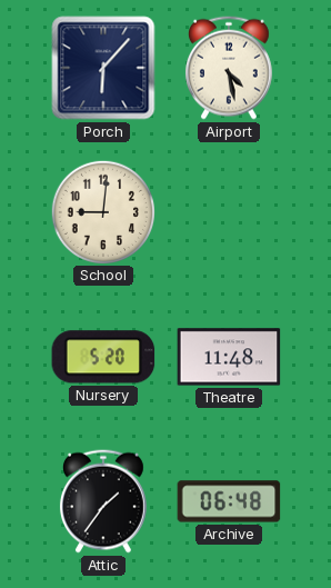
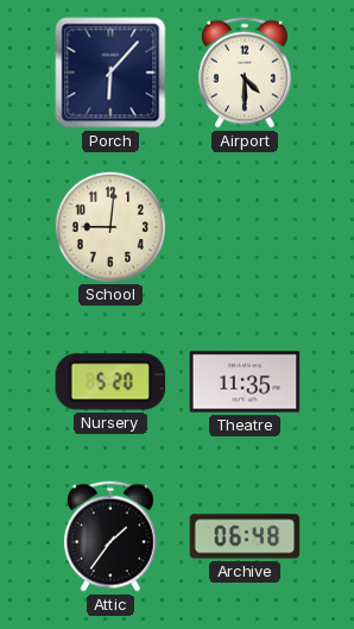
Airport: 4:28 -> 4:30
Theatre: 11:48 -> 11:35
